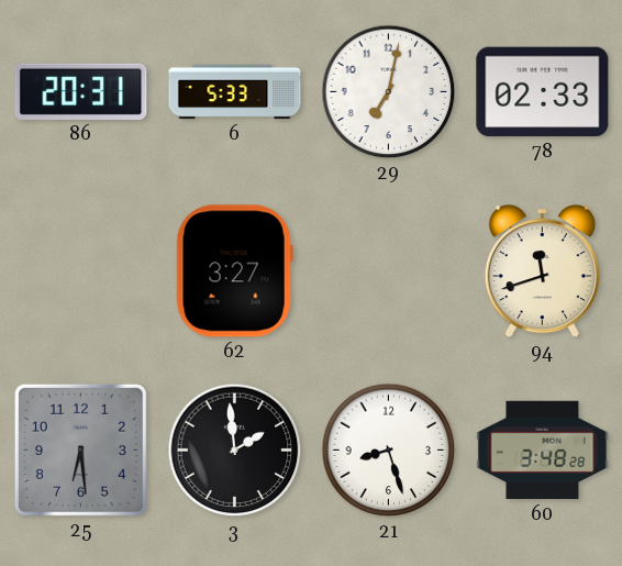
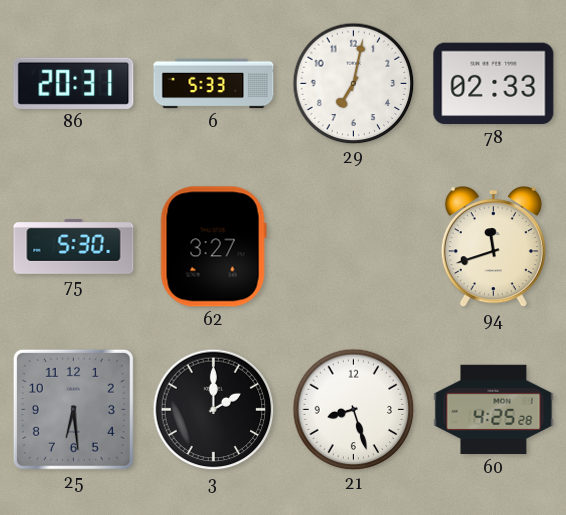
75: none -> 5:30
3: 1:59 -> 2:00
60: 3:48 -> 4:25
